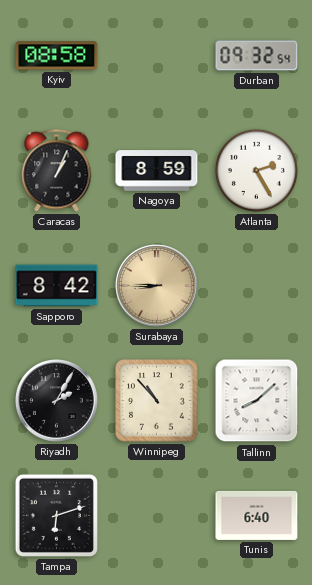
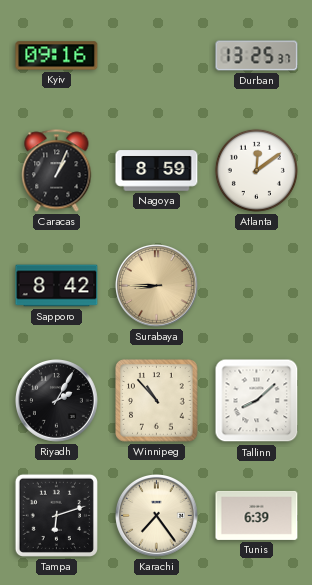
Kyiv: 08:58 -> 09:16
Durban: 09:32 -> 13:25
Atlanta: 2:25 -> 12:09
Karachi: none -> 7:24
Tunis: 6:40 -> 6:39
